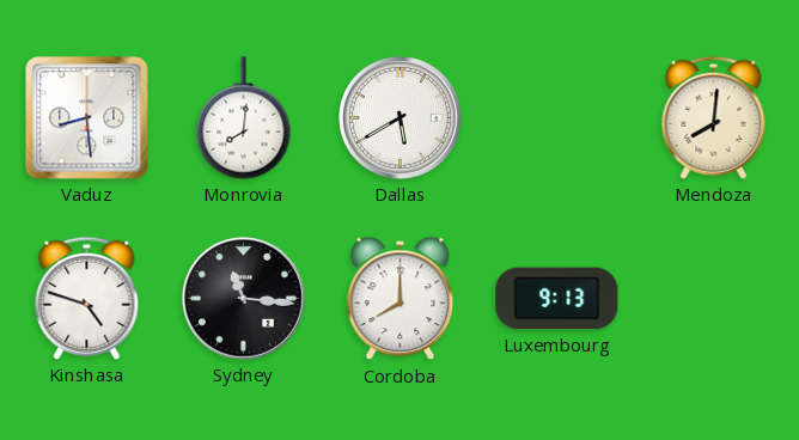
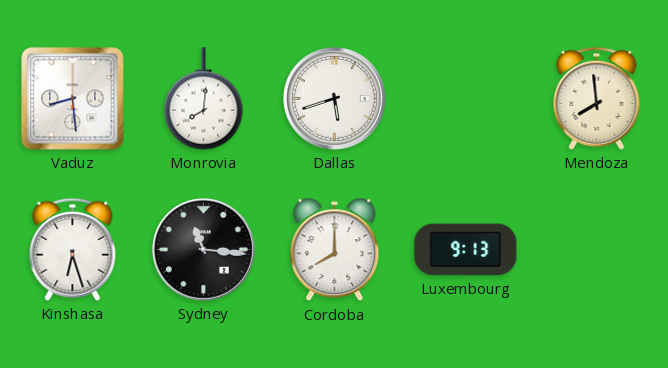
Dallas: 5:40 -> 5:42
Mendoza: 8:01 -> 7:59
Kinshasa: 4:48 -> 6:27
